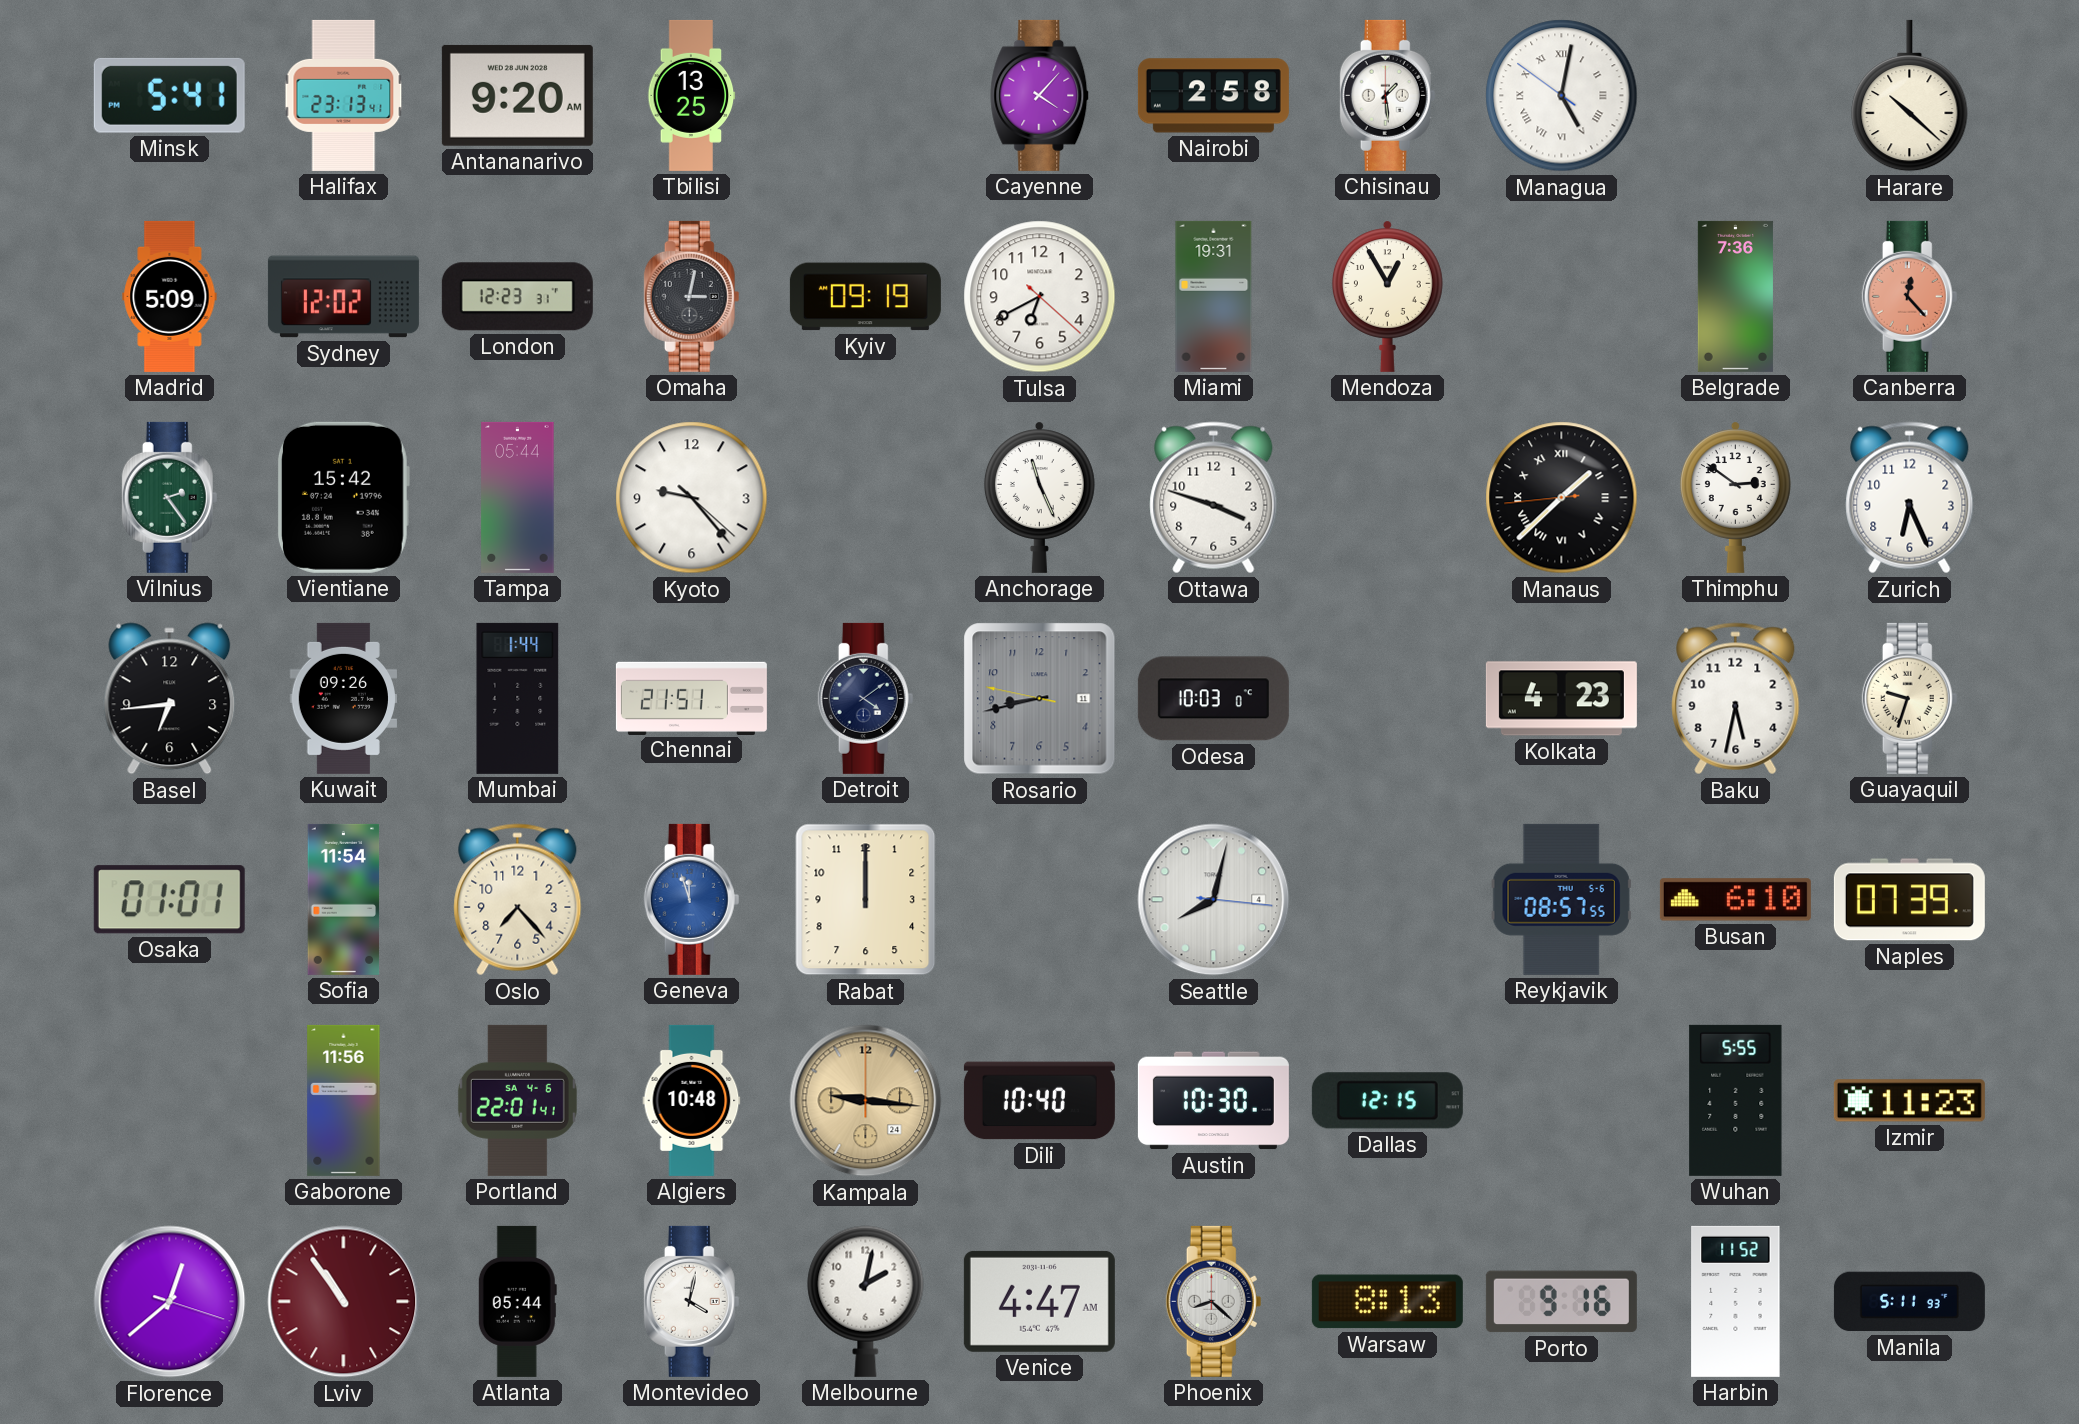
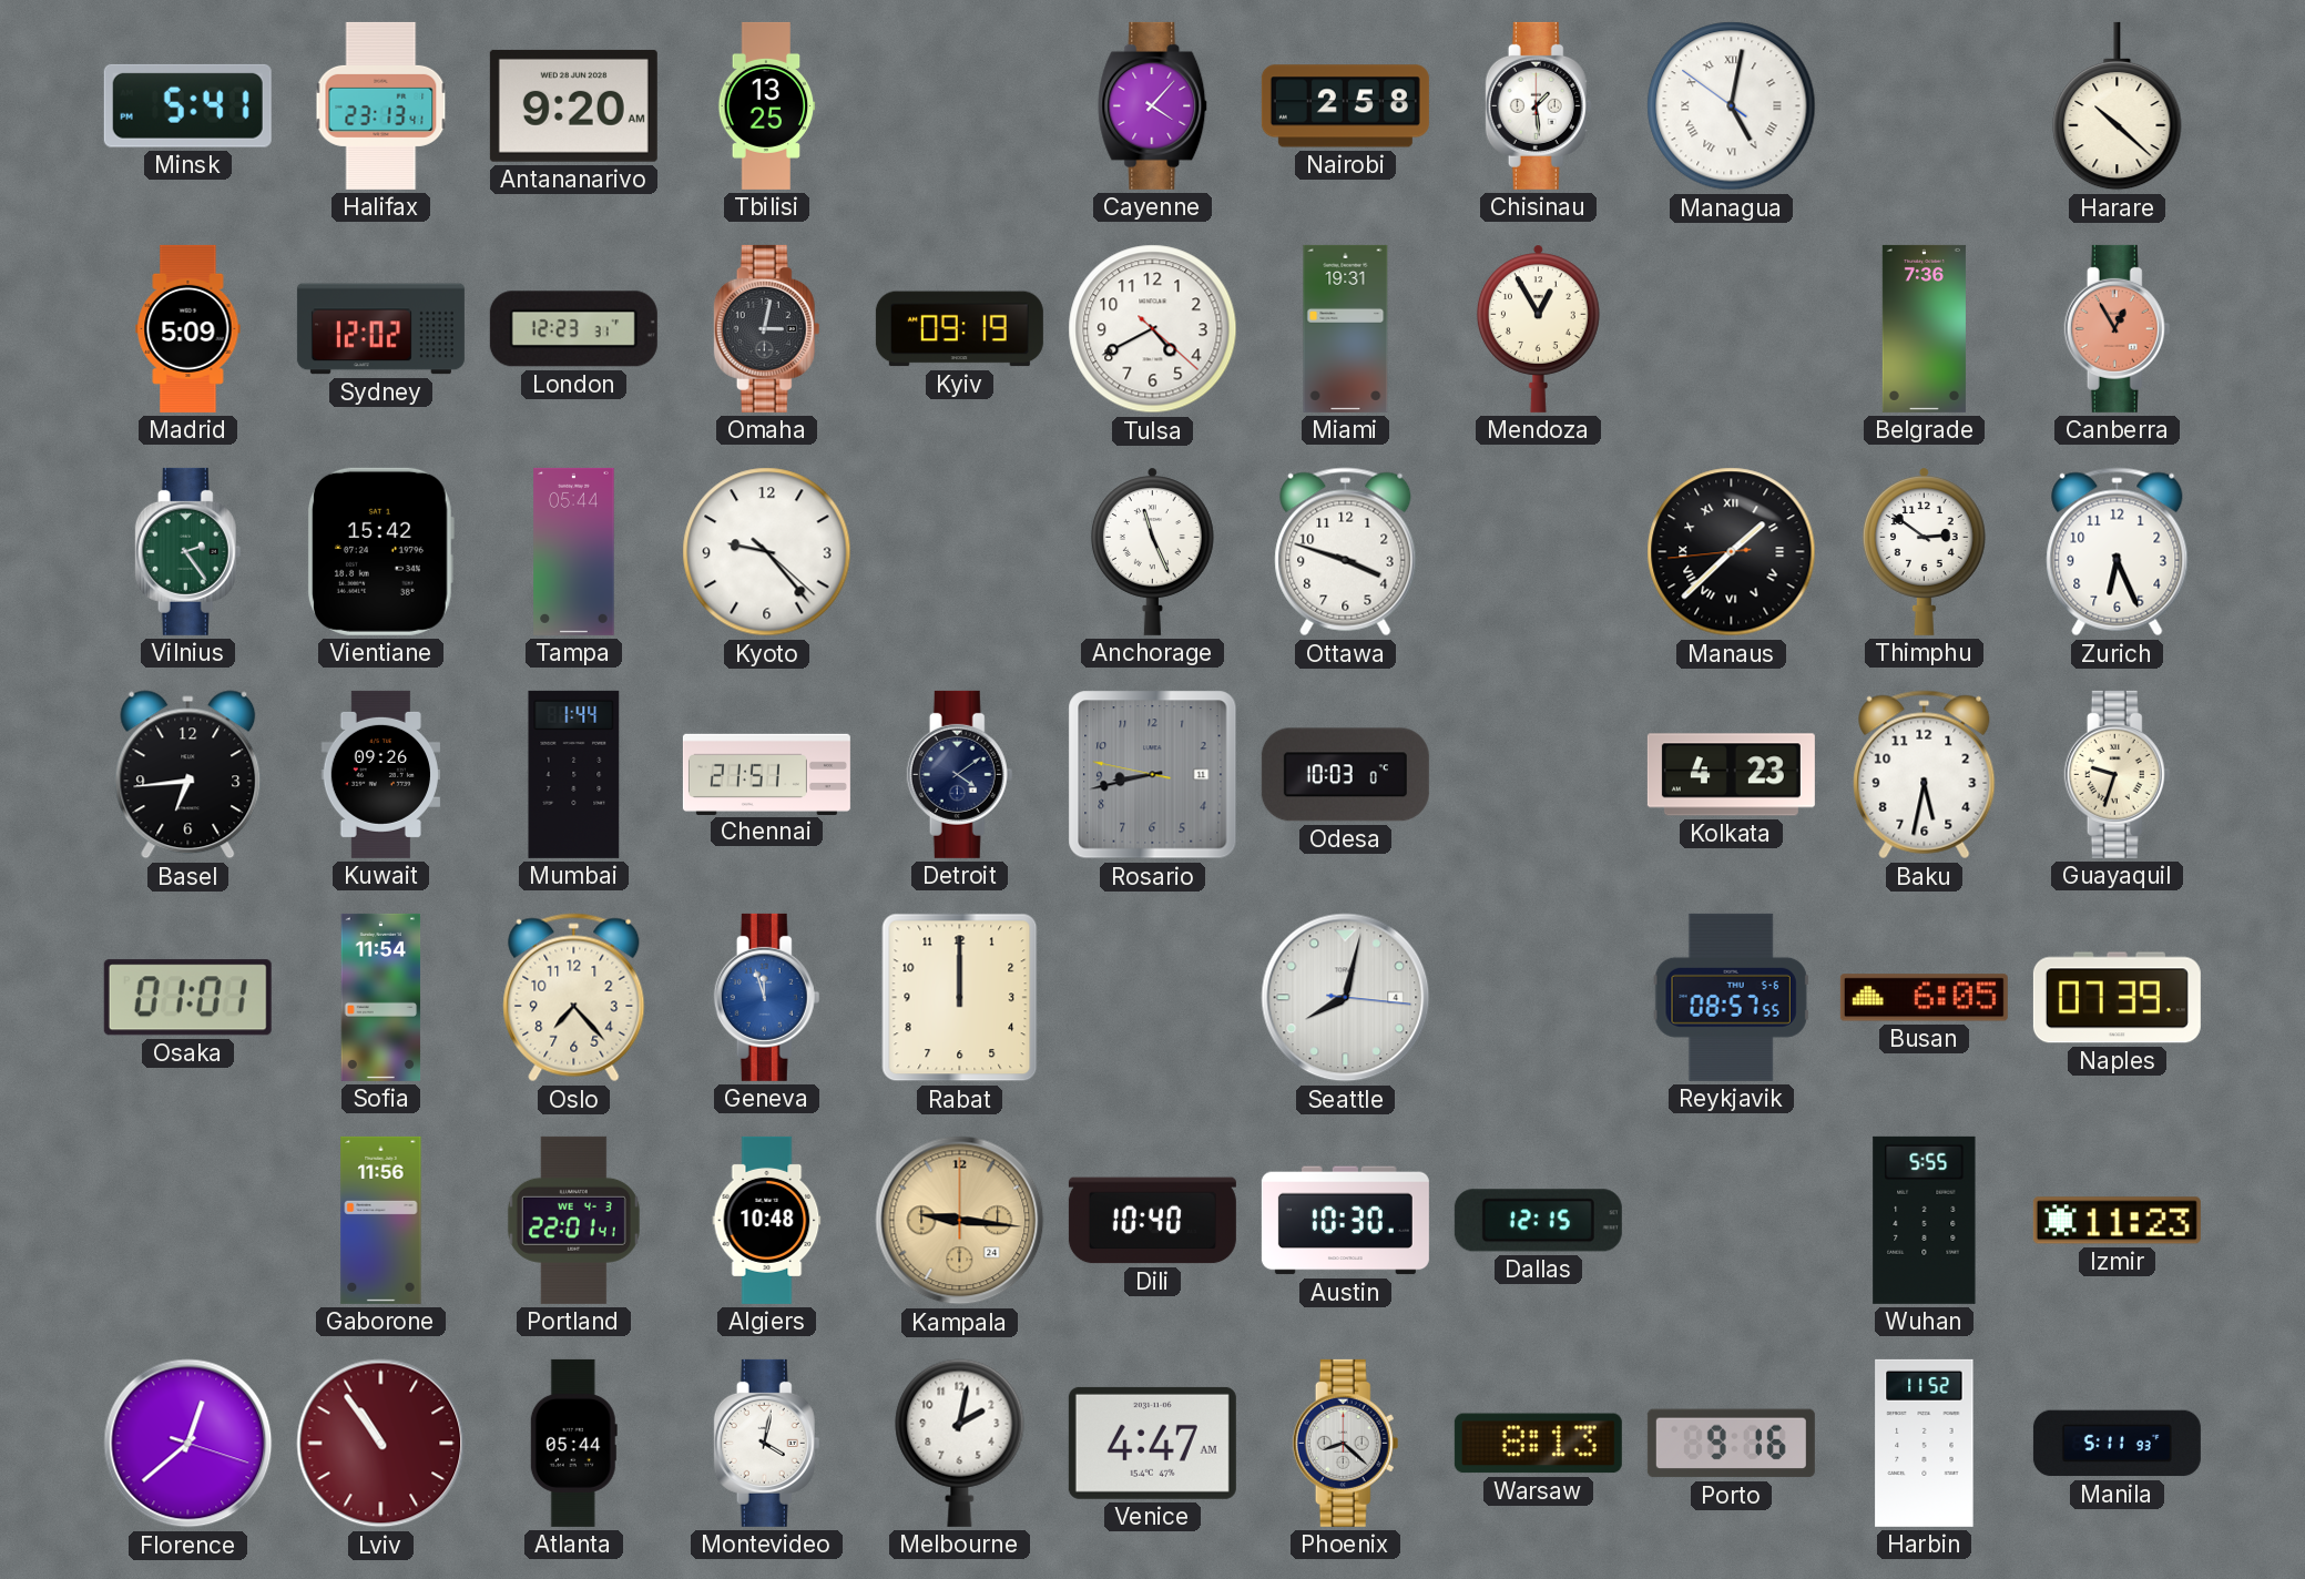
Tulsa: 6:40 -> 4:40
Canberra: 12:23 -> 12:55
Busan: 6:10 -> 6:05
Portland date: SA 4-6 -> WE 4-3
